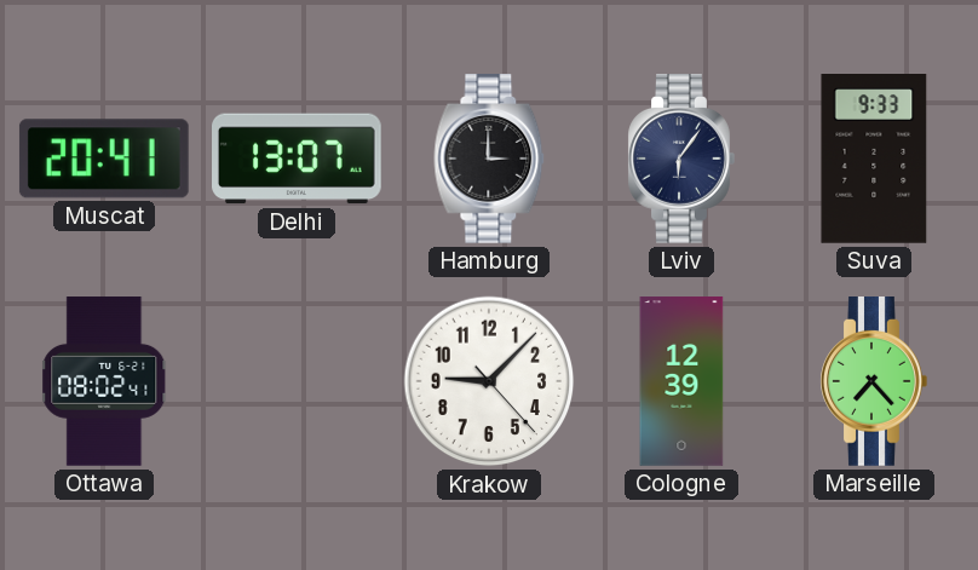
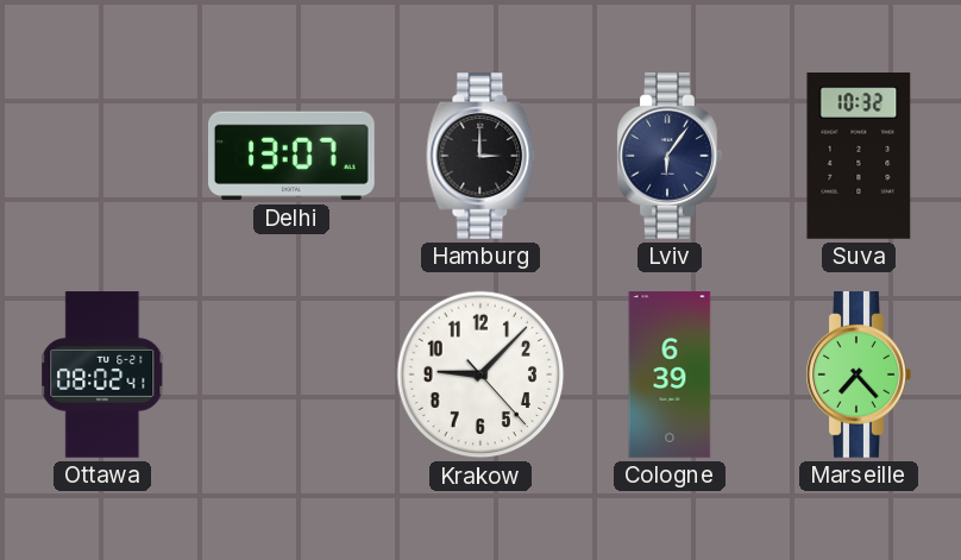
Muscat: 20:41 -> none
Suva: 9:33 -> 10:32
Cologne: 12:39 -> 6:39
